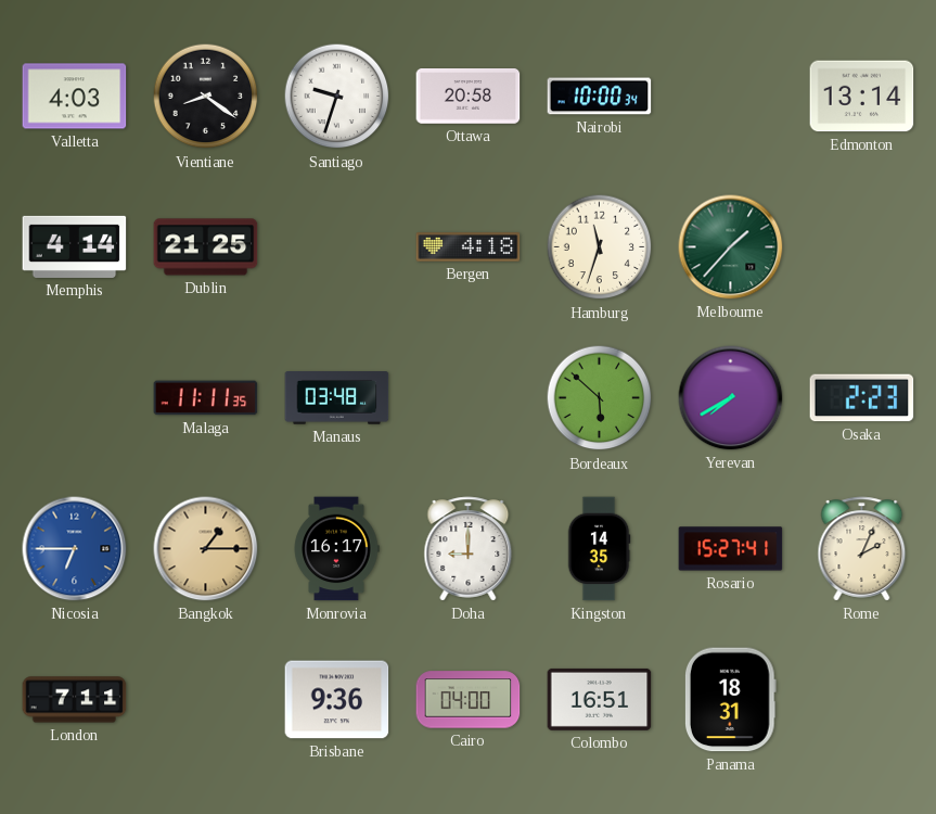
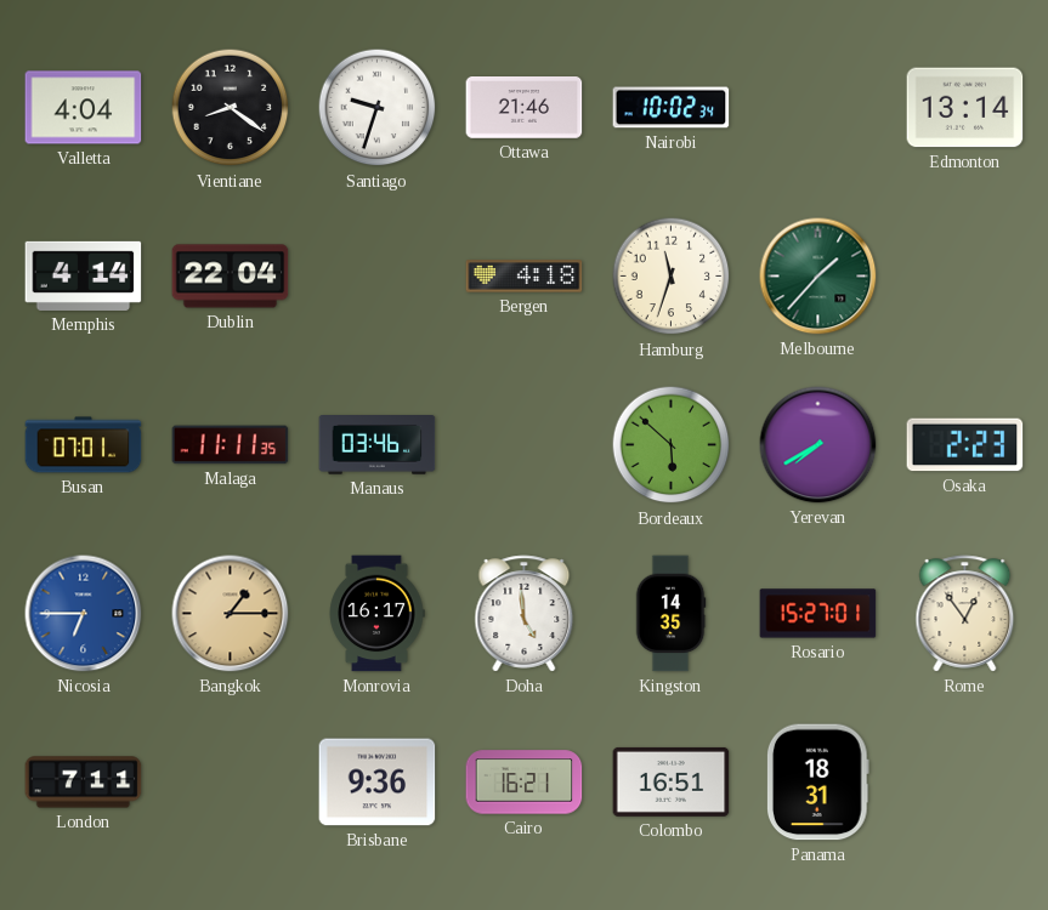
Valletta: 4:03 -> 4:04
Ottawa: 20:58 -> 21:46
Nairobi: 10:00 -> 10:02
Dublin: 21:25 -> 22:04
Busan: none -> 07:01
Manaus: 03:48 -> 03:46
Doha: 9:00 -> 4:59
Rosario: 15:27:41 -> 15:27:01
Rome: 2:04 -> 12:54
Cairo: 04:00 -> 16:21
